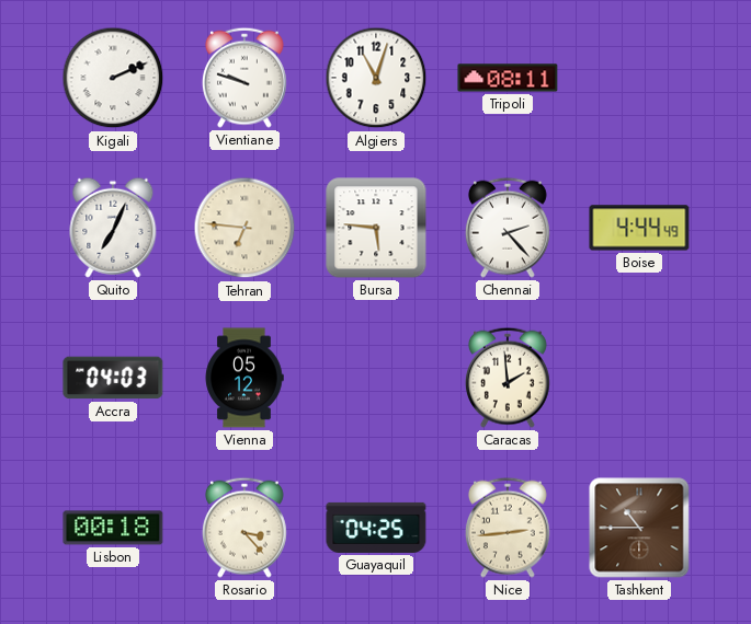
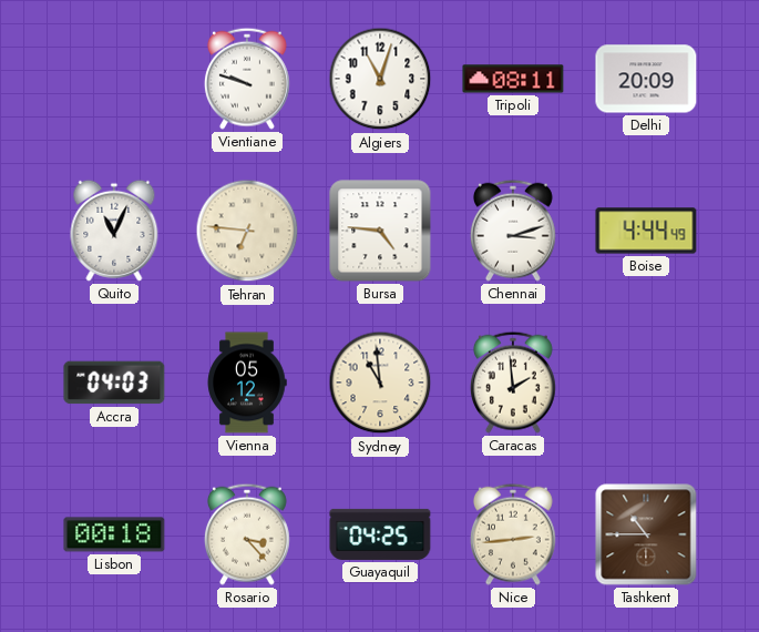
Kigali: 2:11 -> none
Delhi: none -> 20:09
Quito: 7:04 -> 11:04
Bursa: 5:46 -> 4:46
Chennai: 2:23 -> 3:12
Sydney: none -> 10:59
